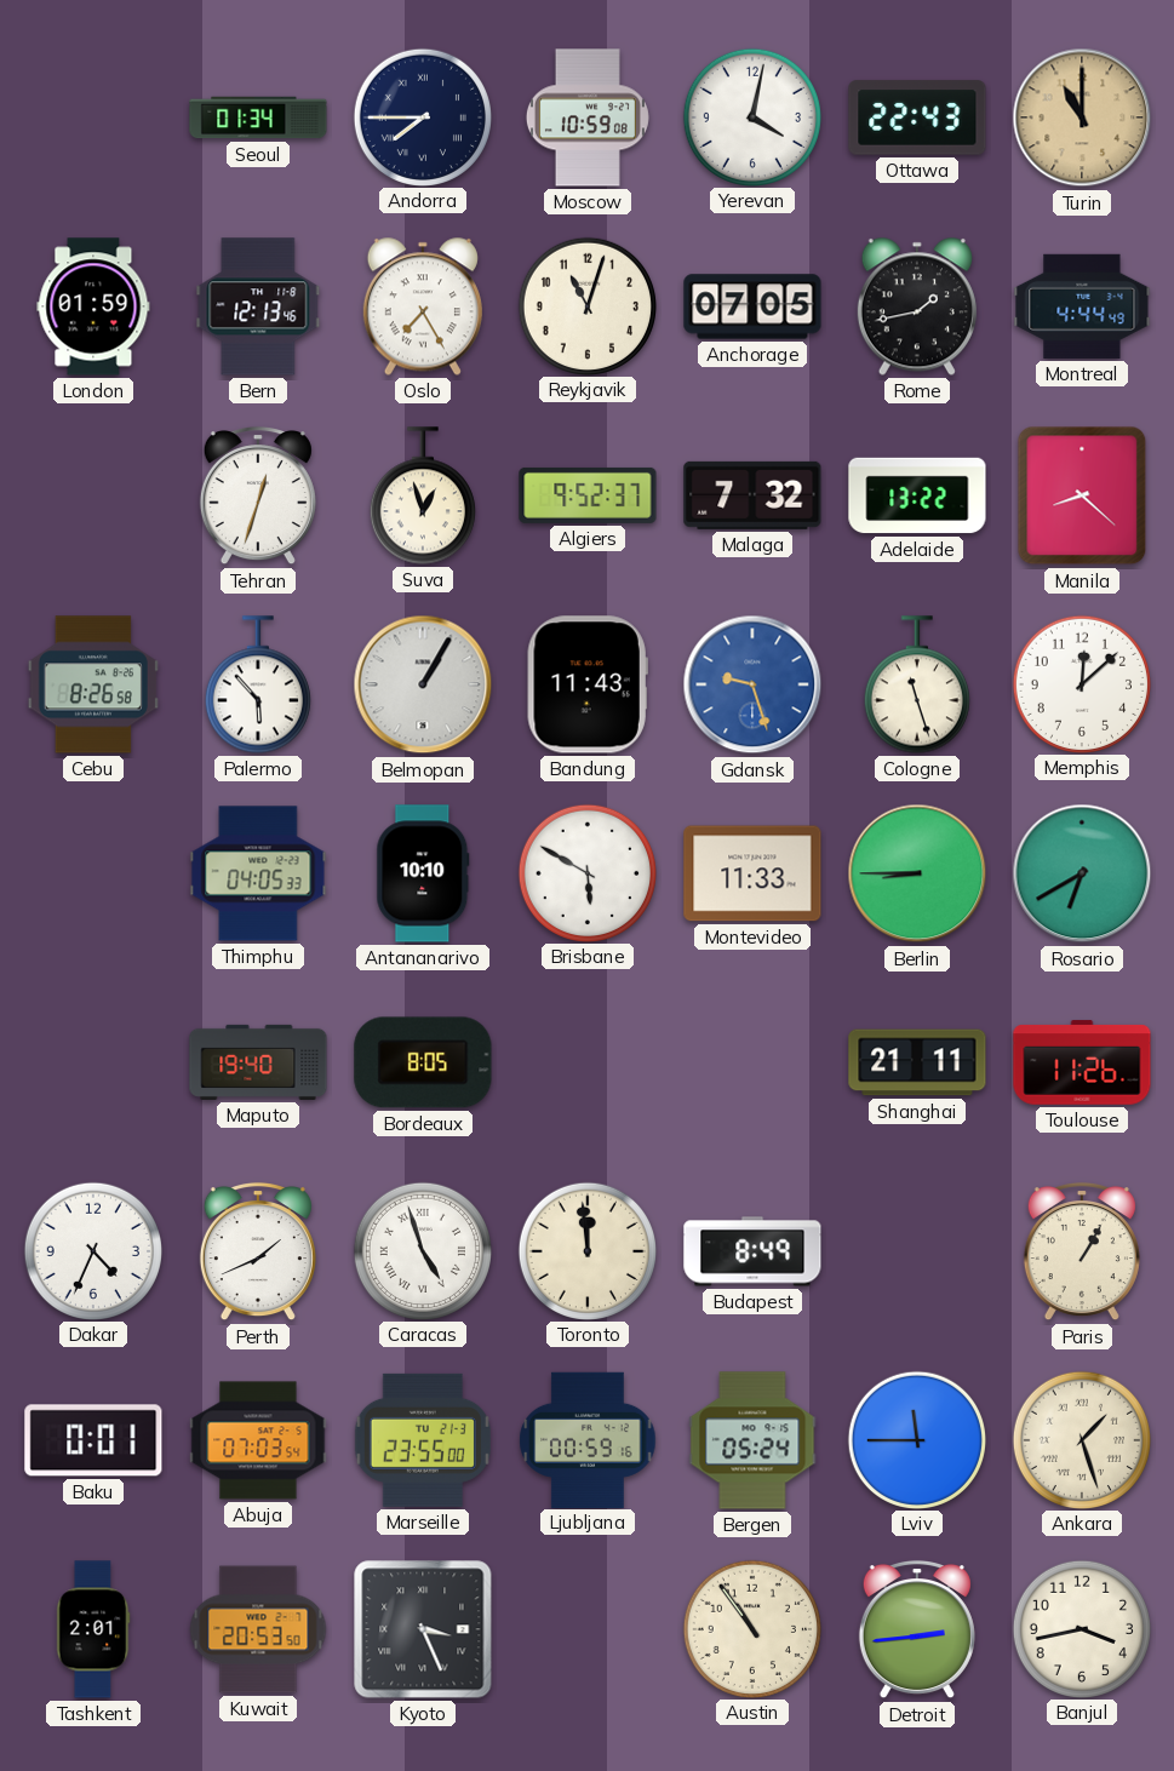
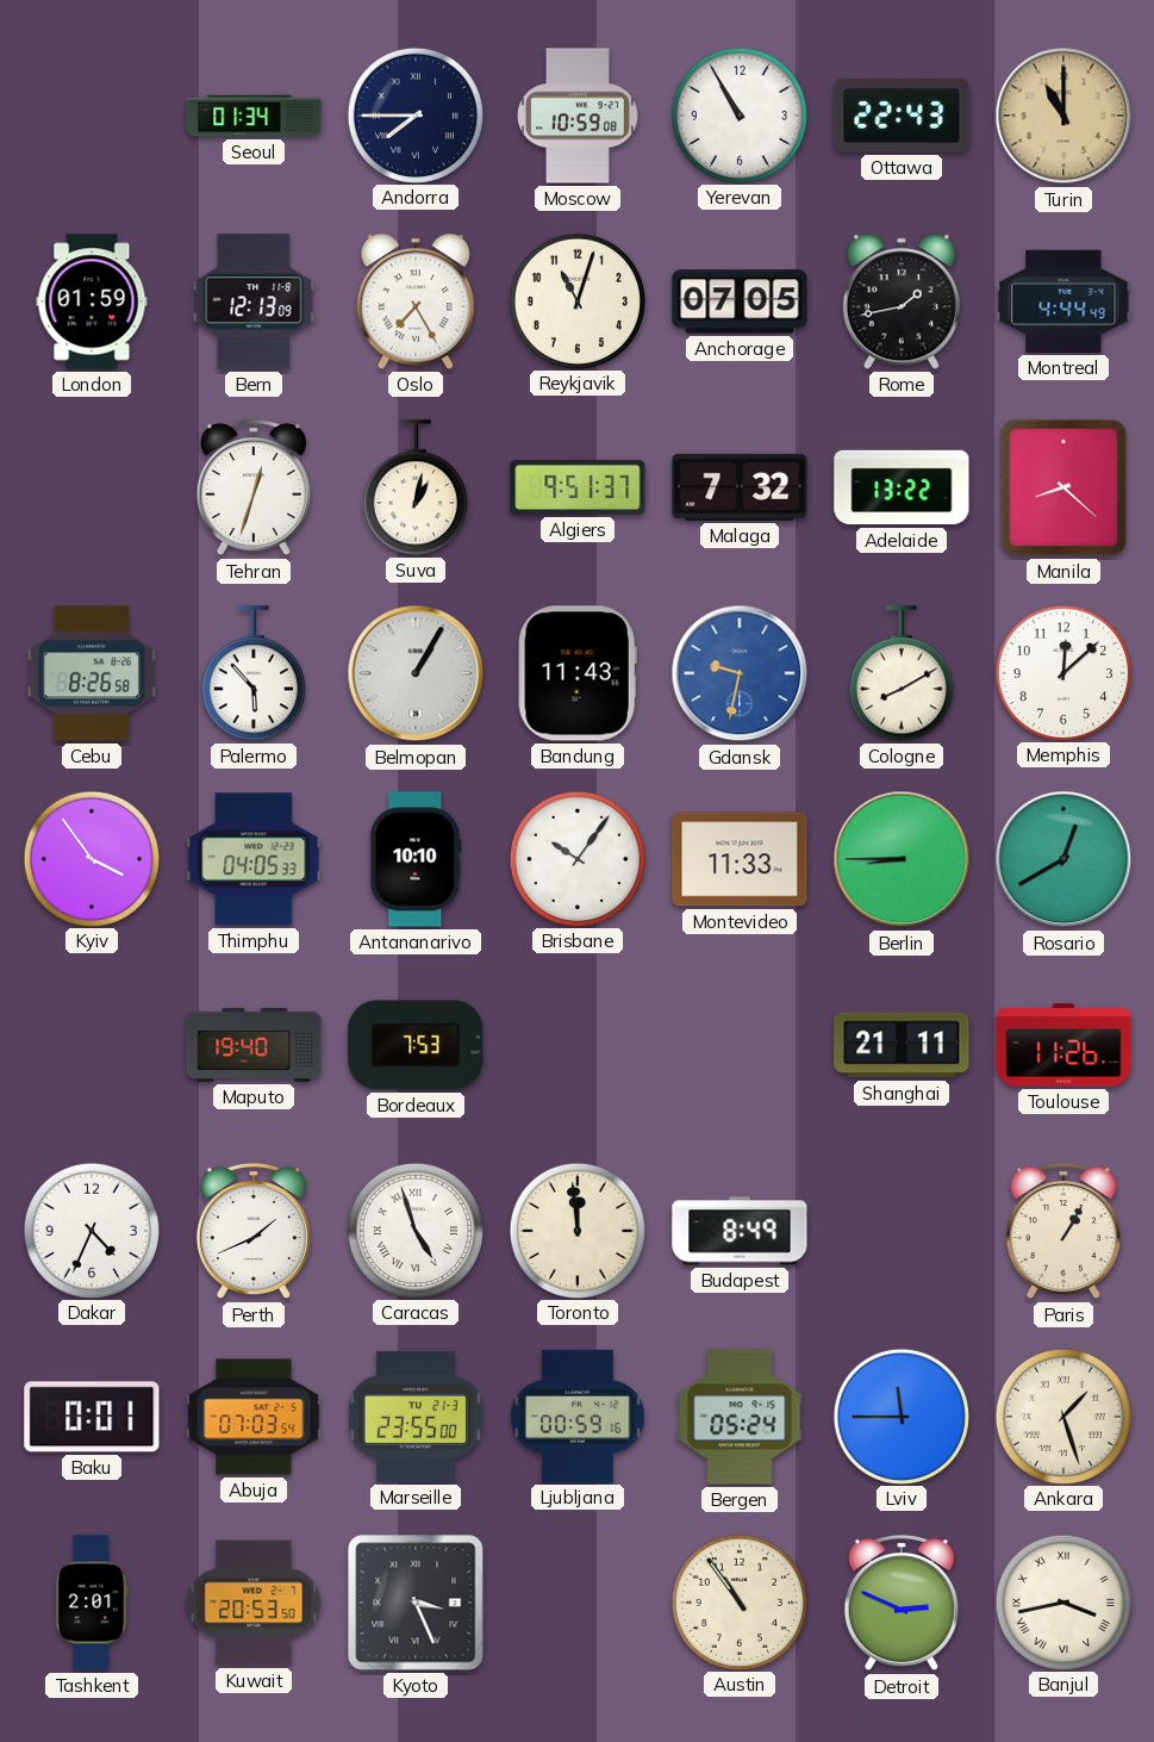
Yerevan: 4:02 -> 10:55
Bern: 12:13:46 -> 12:13:09
Suva: 12:57 -> 1:02
Algiers: 9:52 -> 9:51
Gdansk: 9:27 -> 9:32
Cologne: 11:27 -> 8:10
Kyiv: none -> 3:54
Brisbane: 5:50 -> 10:06
Rosario: 6:40 -> 12:40
Bordeaux: 8:05 -> 7:53
Detroit: 2:44 -> 2:49
Banjul numerals: Arabic -> Roman
